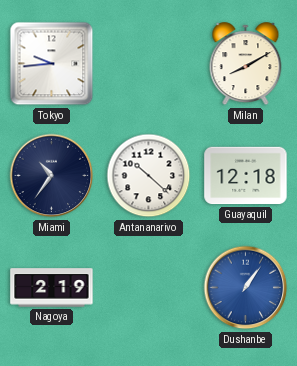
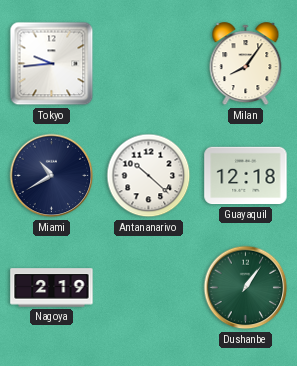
Milan: 8:10 -> 8:06
Miami: 10:36 -> 10:40
Dushanbe dial: blue -> green
